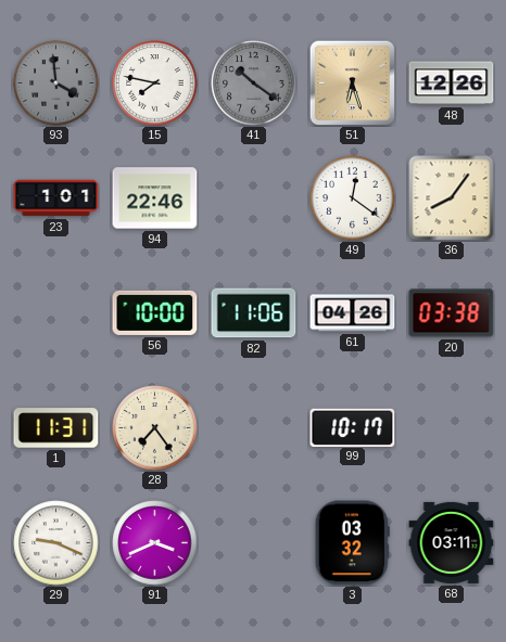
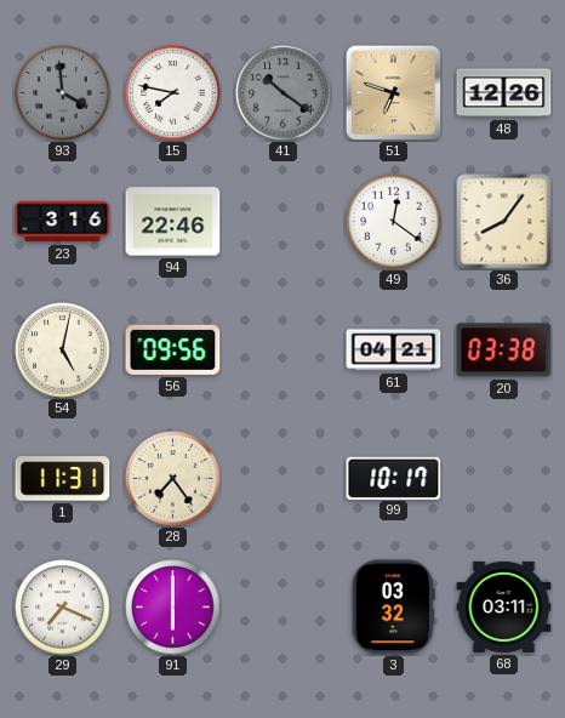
51: 6:27 -> 6:48
23: 1:01 -> 3:16
54: none -> 5:02
56: 10:00 -> 09:56
82: 11:06 -> none
61: 04:26 -> 04:21
29: 9:19 -> 7:19
91: 3:41 -> 6:00
